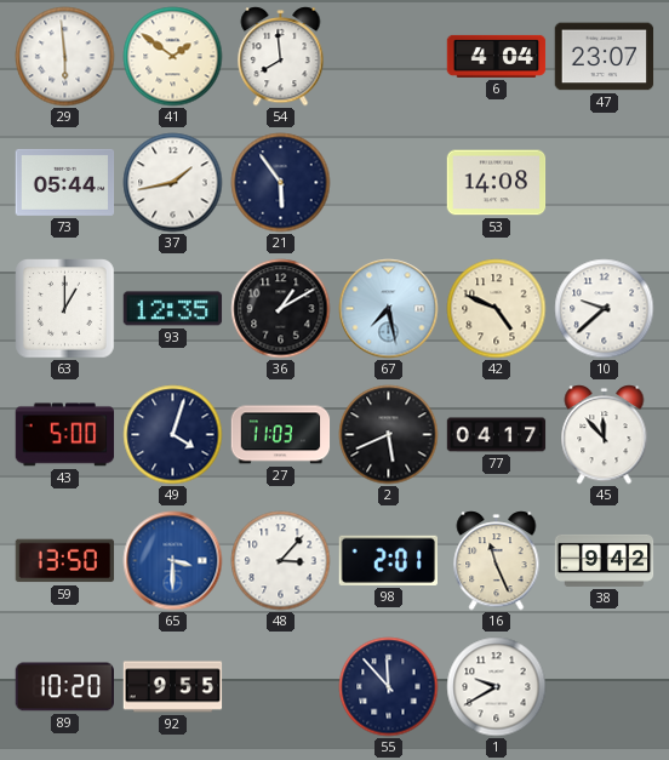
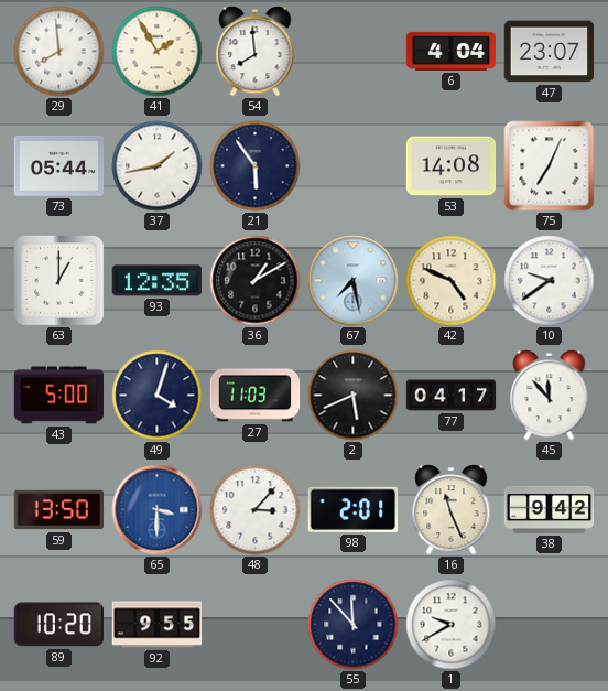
29: 5:59 -> 7:59
41: 1:51 -> 1:55
75: none -> 7:04
10: 9:38 -> 9:39
